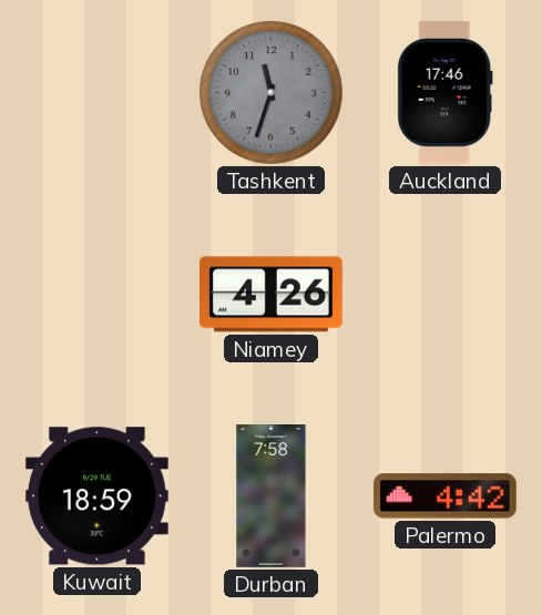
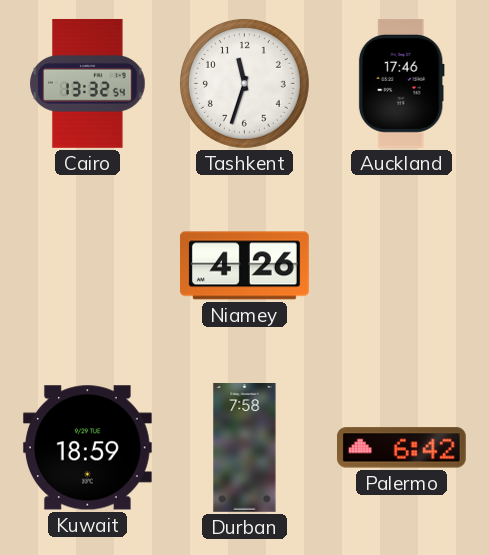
Cairo: none -> 13:32
Tashkent dial: grey -> white
Palermo: 4:42 -> 6:42
